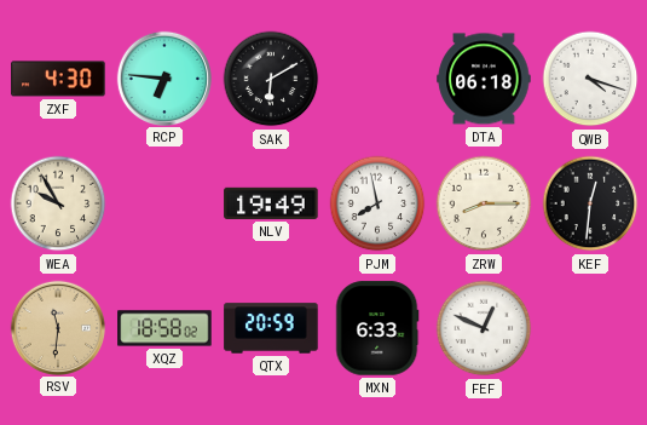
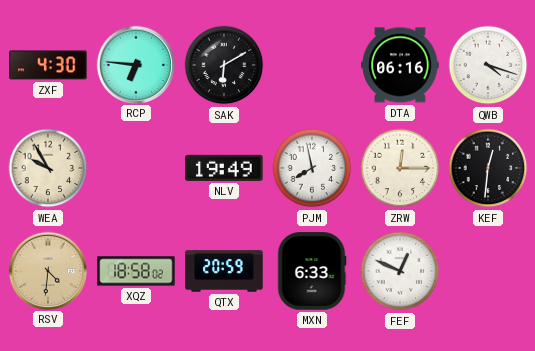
DTA: 06:18 -> 06:16
ZRW: 8:15 -> 12:15
RSV: 11:31 -> 4:31
